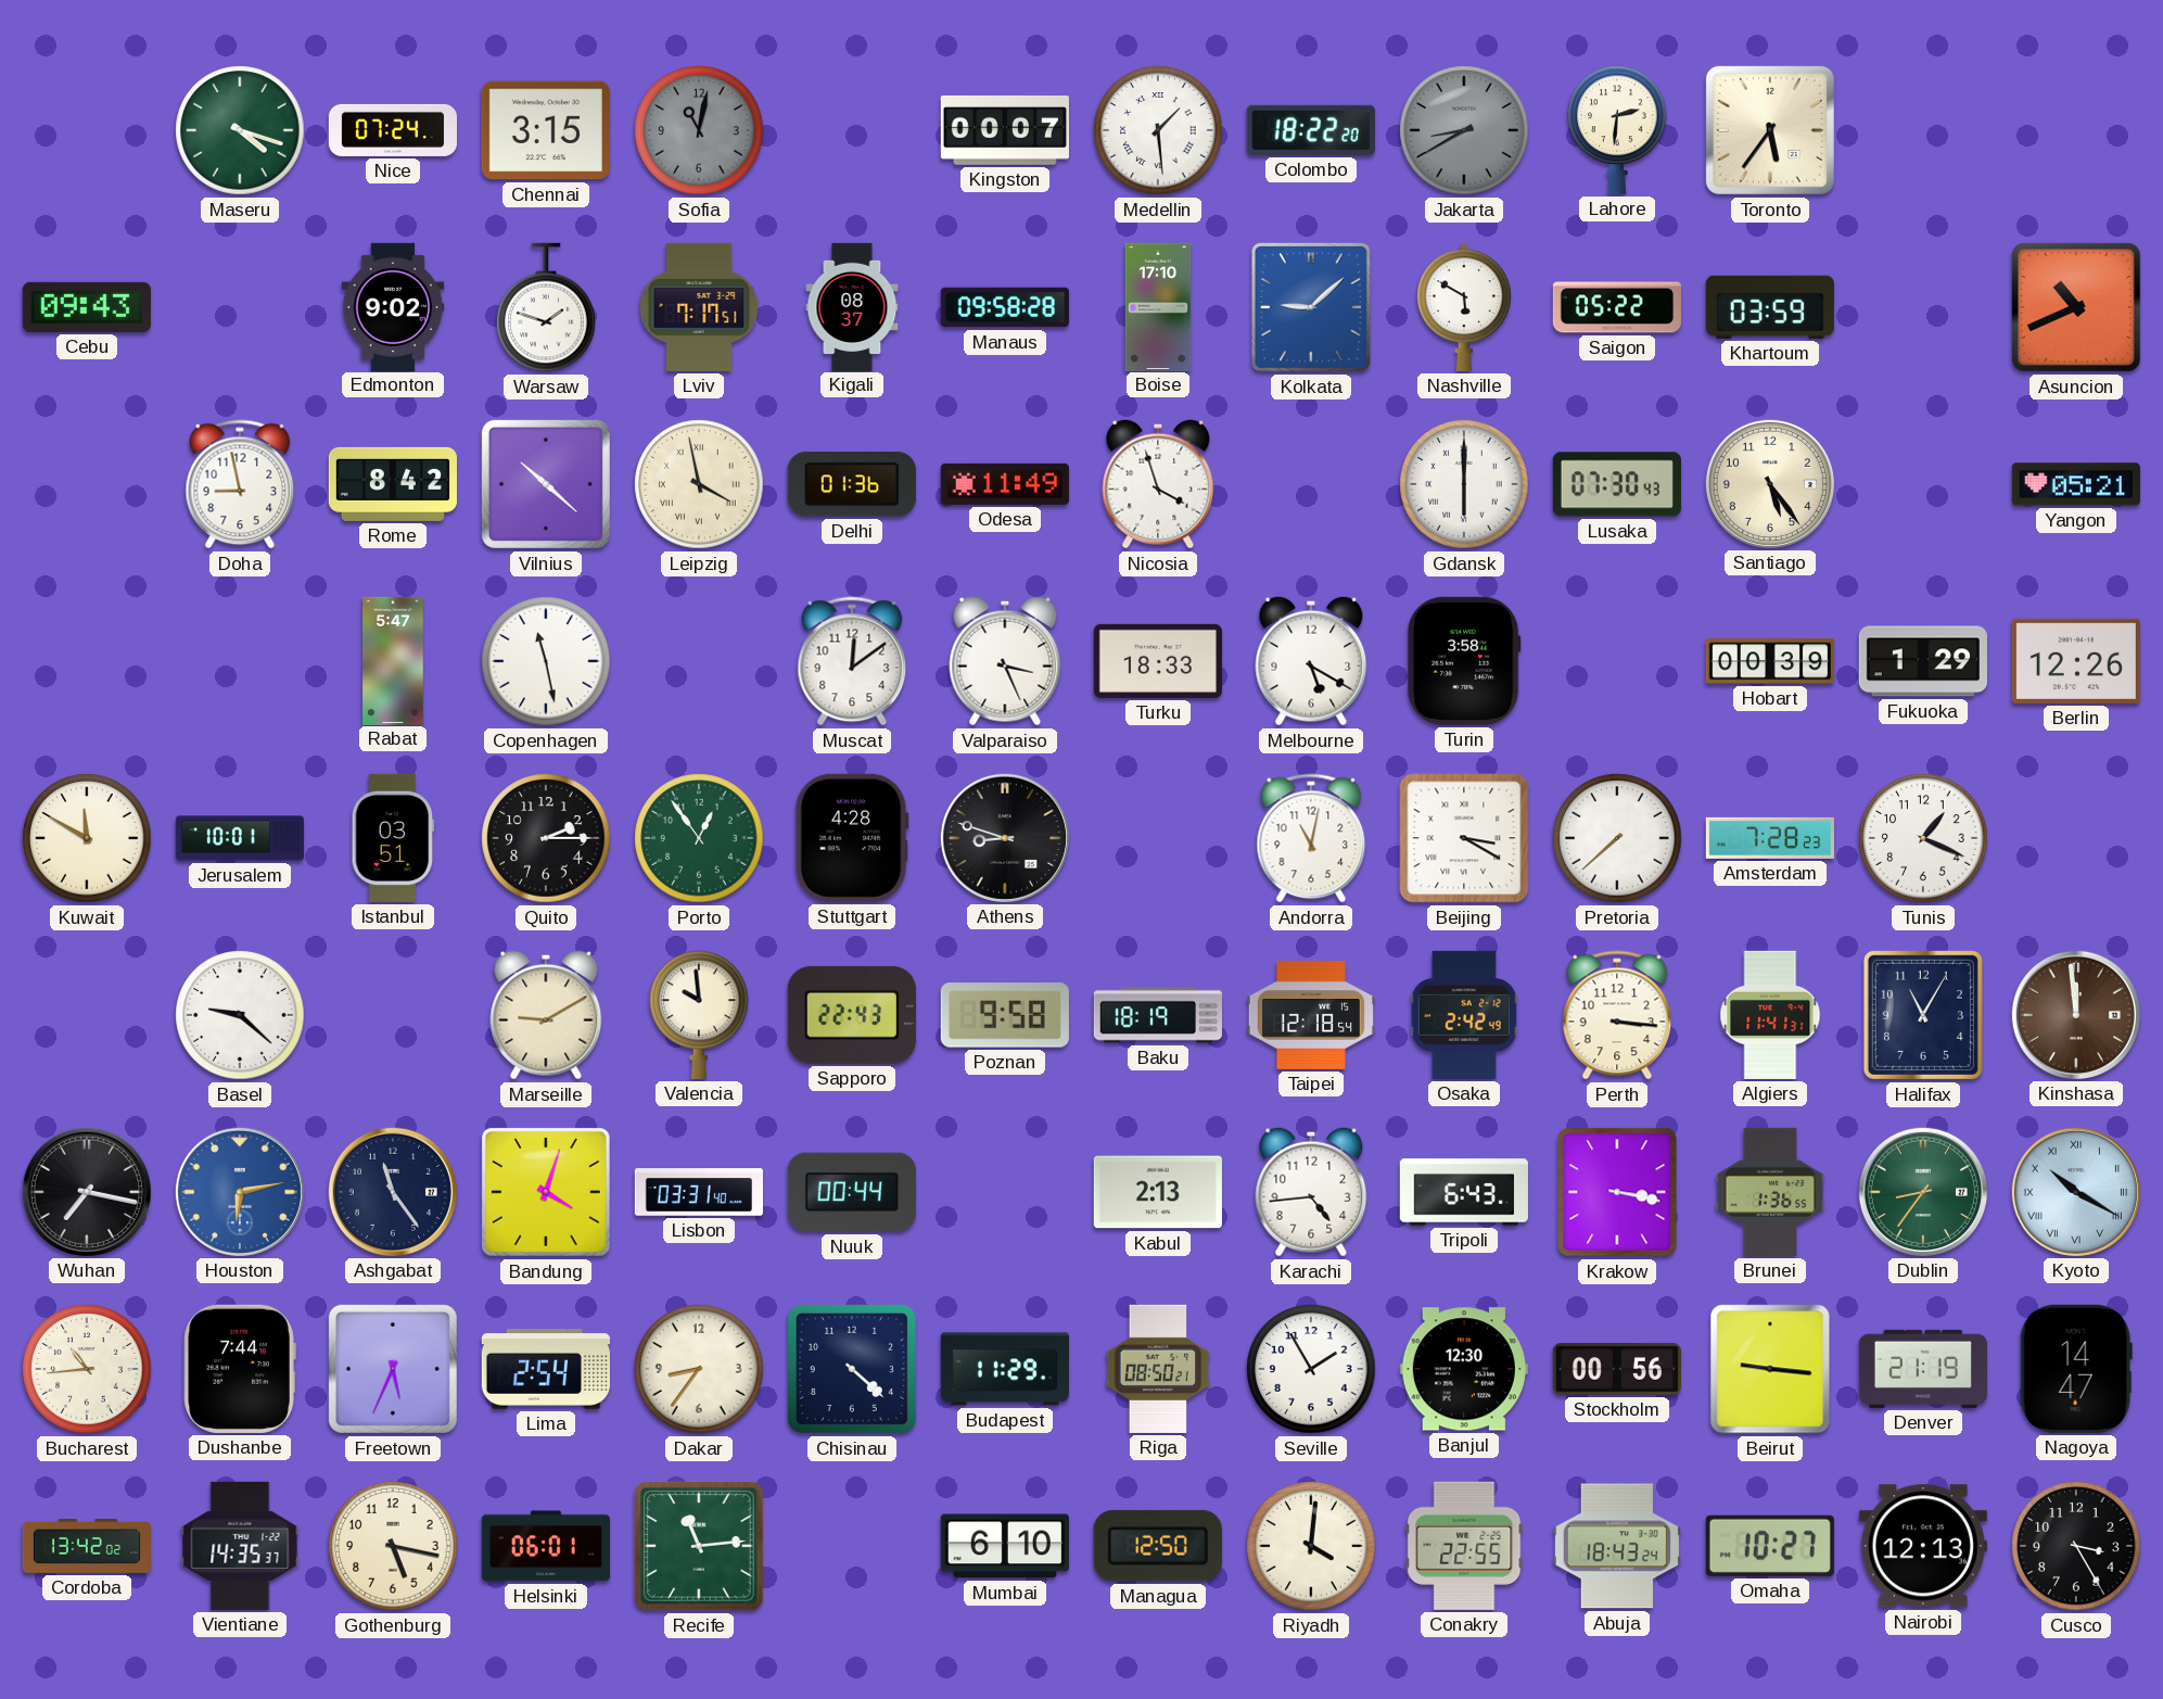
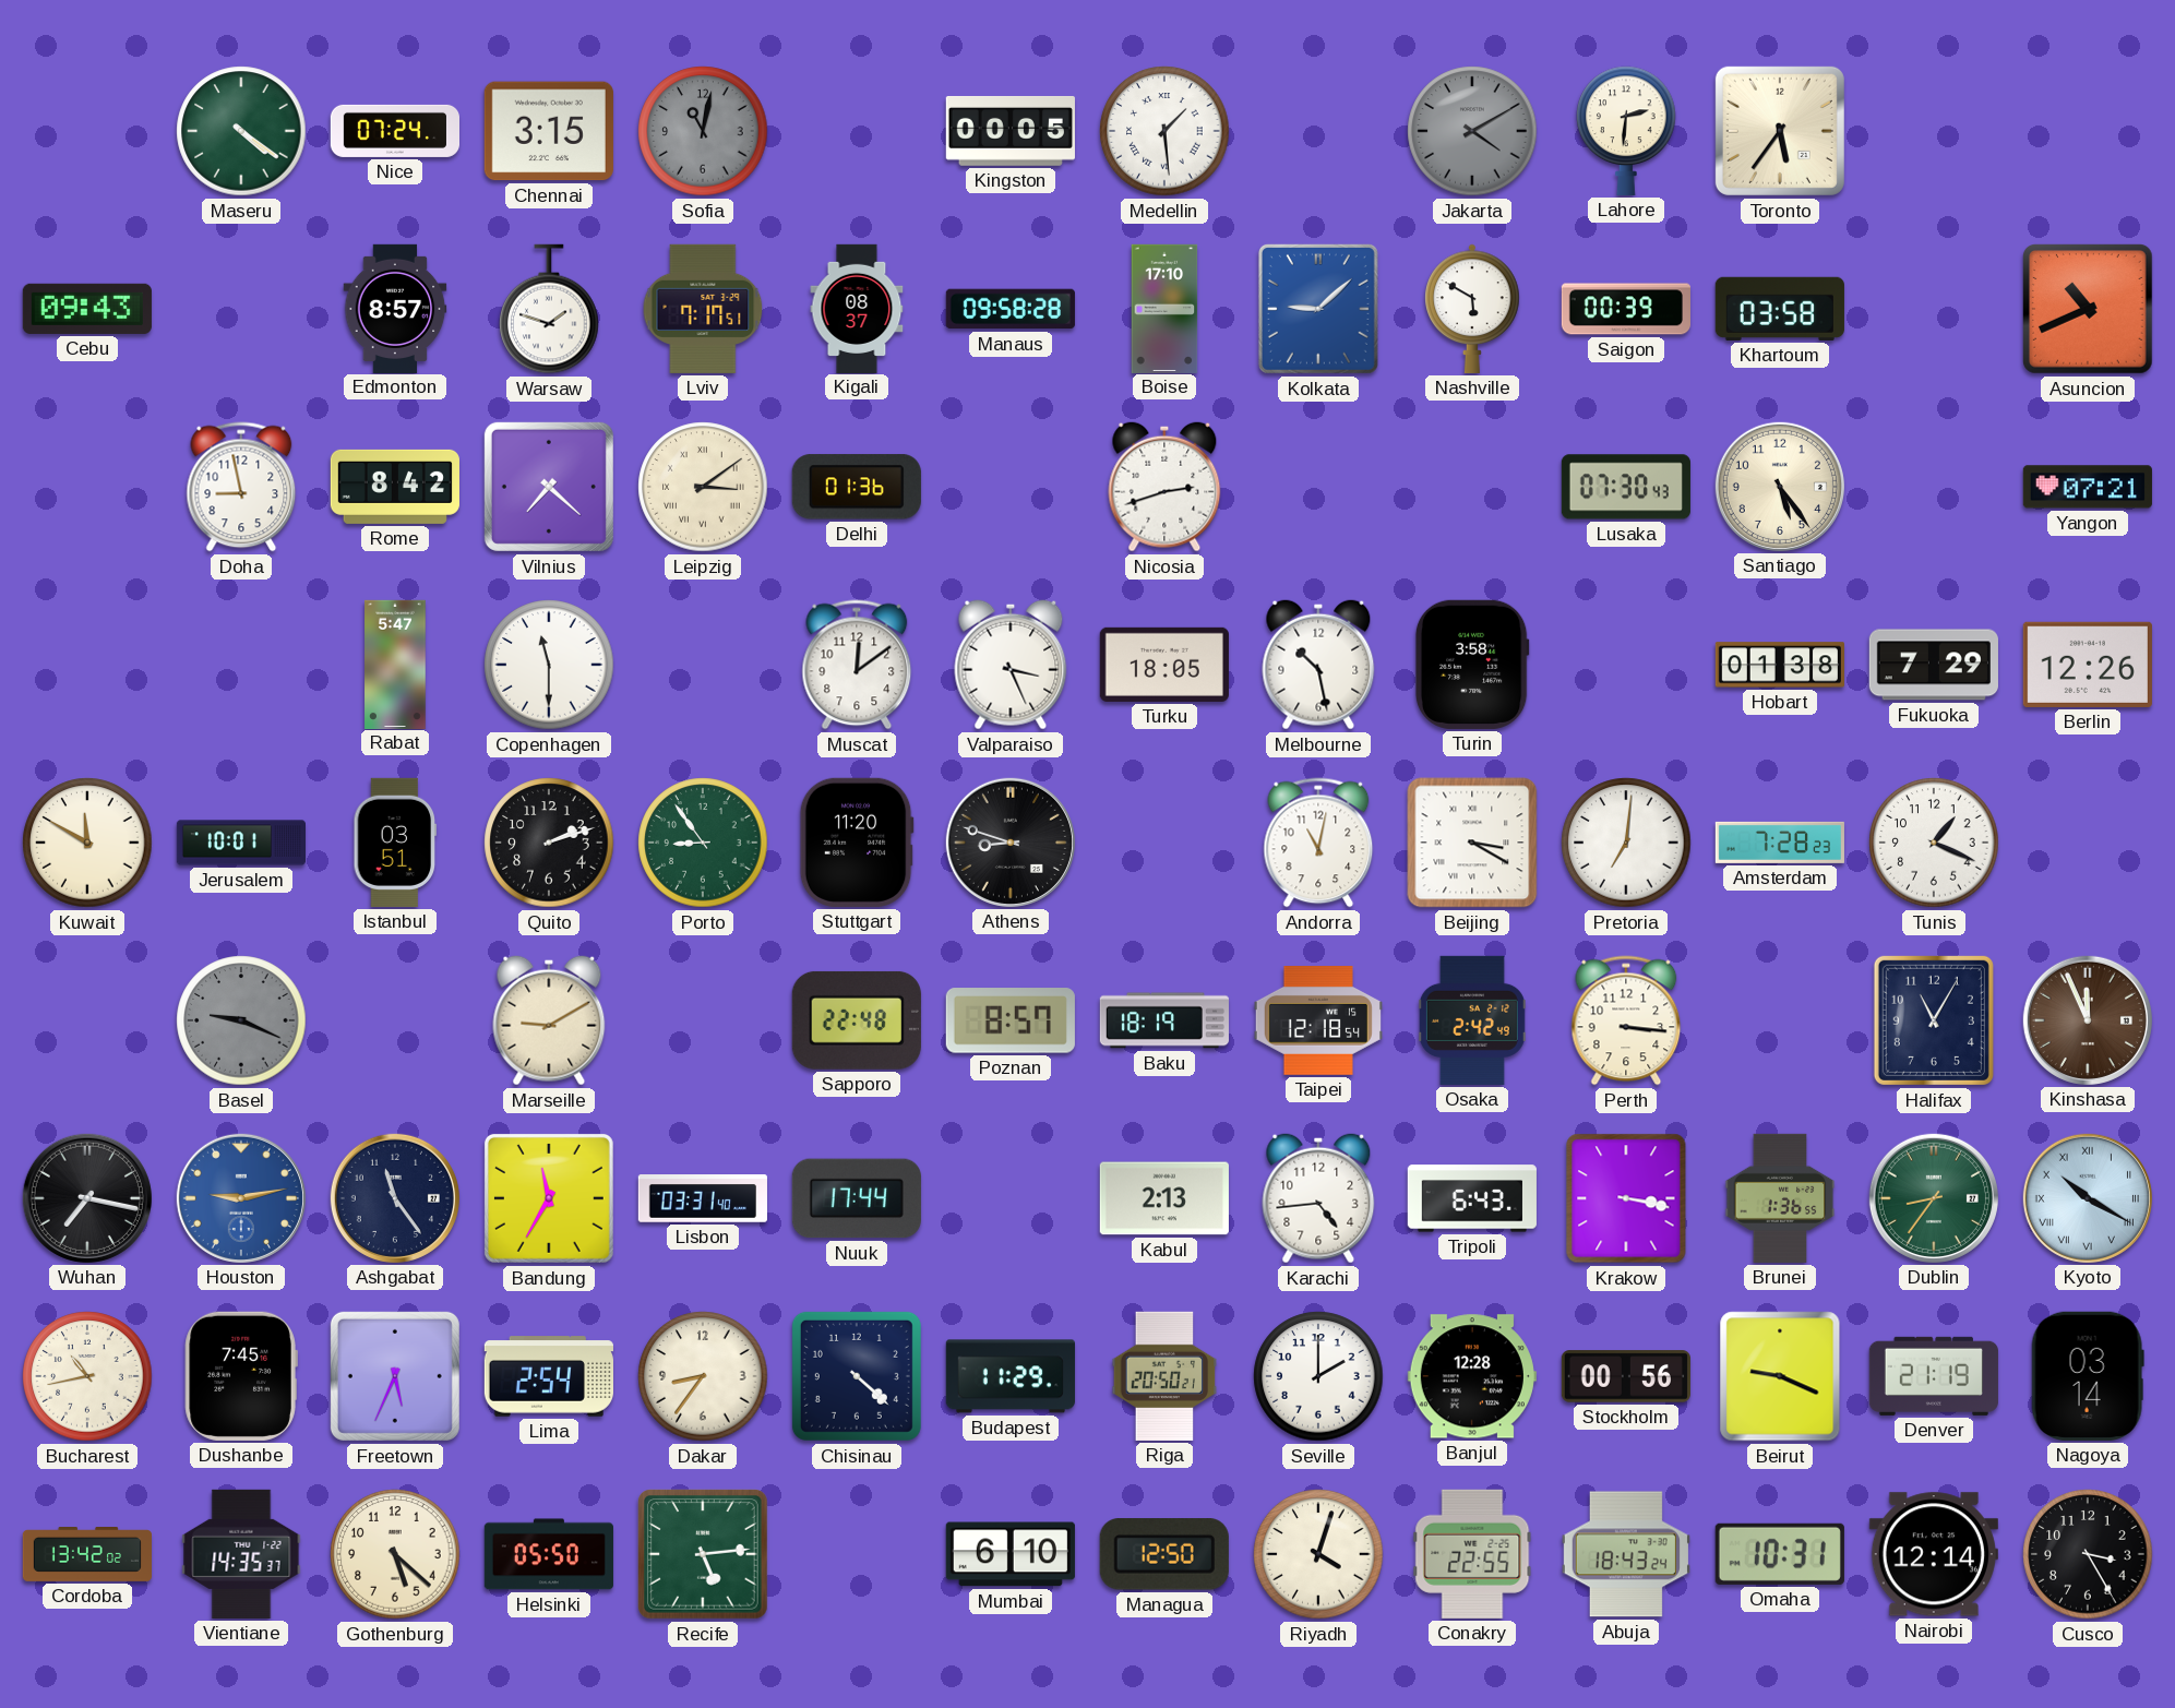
Maseru: 4:18 -> 4:21
Kingston: 00:07 -> 00:05
Colombo: 18:22 -> none
Jakarta: 8:40 -> 4:10
Edmonton: 9:02 -> 8:57
Saigon: 05:22 -> 00:39
Khartoum: 03:59 -> 03:58
Vilnius: 10:22 -> 7:22
Leipzig: 3:58 -> 3:09
Odesa: 11:49 -> none
Nicosia: 3:57 -> 2:42
Gdansk: 6:00 -> none
Yangon: 05:21 -> 07:21
Copenhagen: 11:28 -> 11:30
Turku: 18:33 -> 18:05
Melbourne: 5:20 -> 10:28
Hobart: 00:39 -> 01:38
Fukuoka: 1:29 -> 7:29
Quito: 2:15 -> 2:12
Porto: 12:54 -> 8:54
Stuttgart: 4:28 -> 11:20
Pretoria: 7:38 -> 7:01
Basel: 9:22 -> 9:19
Basel dial: white -> grey
Valencia: 9:59 -> none
Sapporo: 22:43 -> 22:48
Poznan: 9:58 -> 8:57
Algiers: 11:41 -> none
Kinshasa: 11:59 -> 11:56
Houston: 6:13 -> 9:13
Bandung: 4:03 -> 11:35
Nuuk: 00:44 -> 17:44
Bucharest: 10:44 -> 10:43
Dushanbe: 7:44 -> 7:45
Riga: 08:50 -> 20:50
Seville: 1:55 -> 2:00
Banjul: 12:30 -> 12:28
Beirut: 9:16 -> 9:19
Nagoya: 14:47 -> 03:14
Gothenburg: 5:17 -> 5:22
Helsinki: 06:01 -> 05:50
Recife: 11:14 -> 5:14
Riyadh: 4:01 -> 4:03
Omaha: 10:27 -> 10:31
Nairobi: 12:13 -> 12:14
